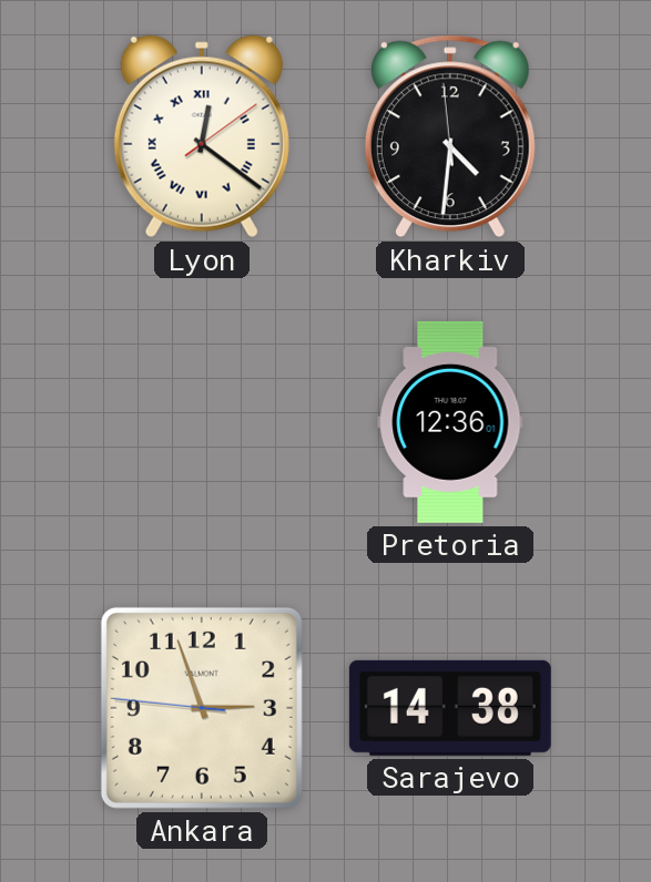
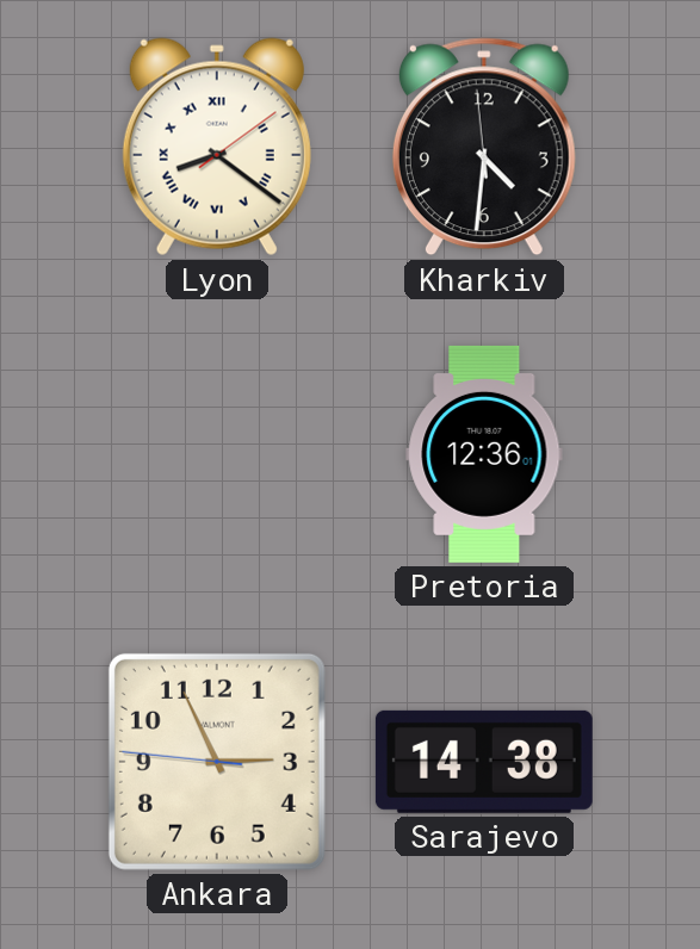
Lyon: 12:21 -> 8:21
Ankara: 2:56 -> 2:55
